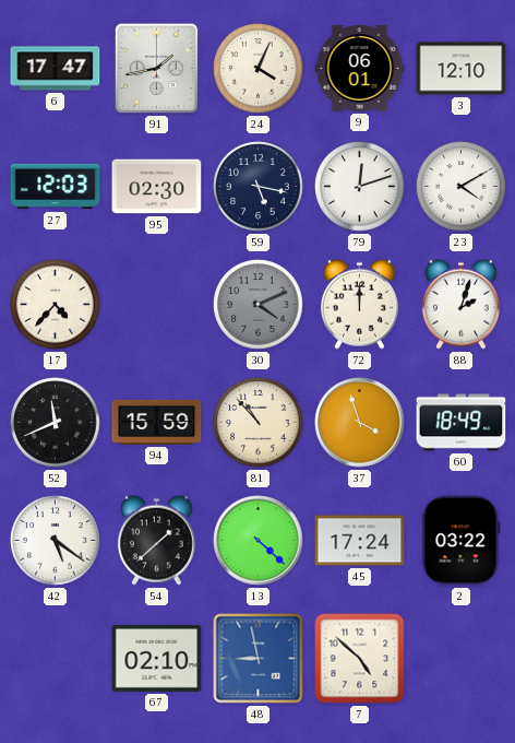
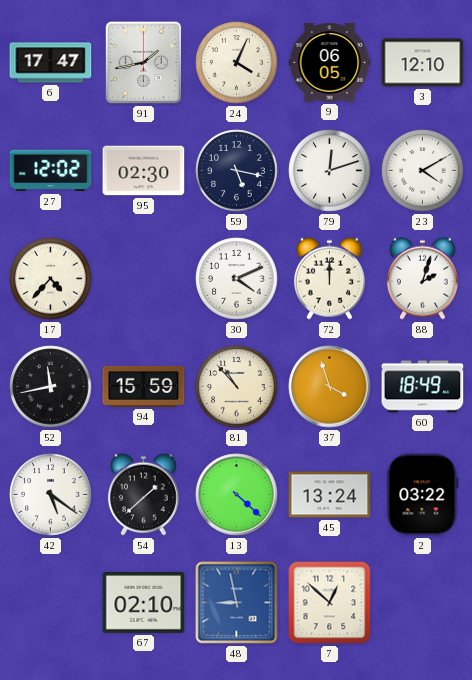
9: 06:01 -> 06:05
27: 12:03 -> 12:02
30 dial: grey -> white
52: 11:41 -> 11:43
45: 17:24 -> 13:24
7: 4:52 -> 12:52
